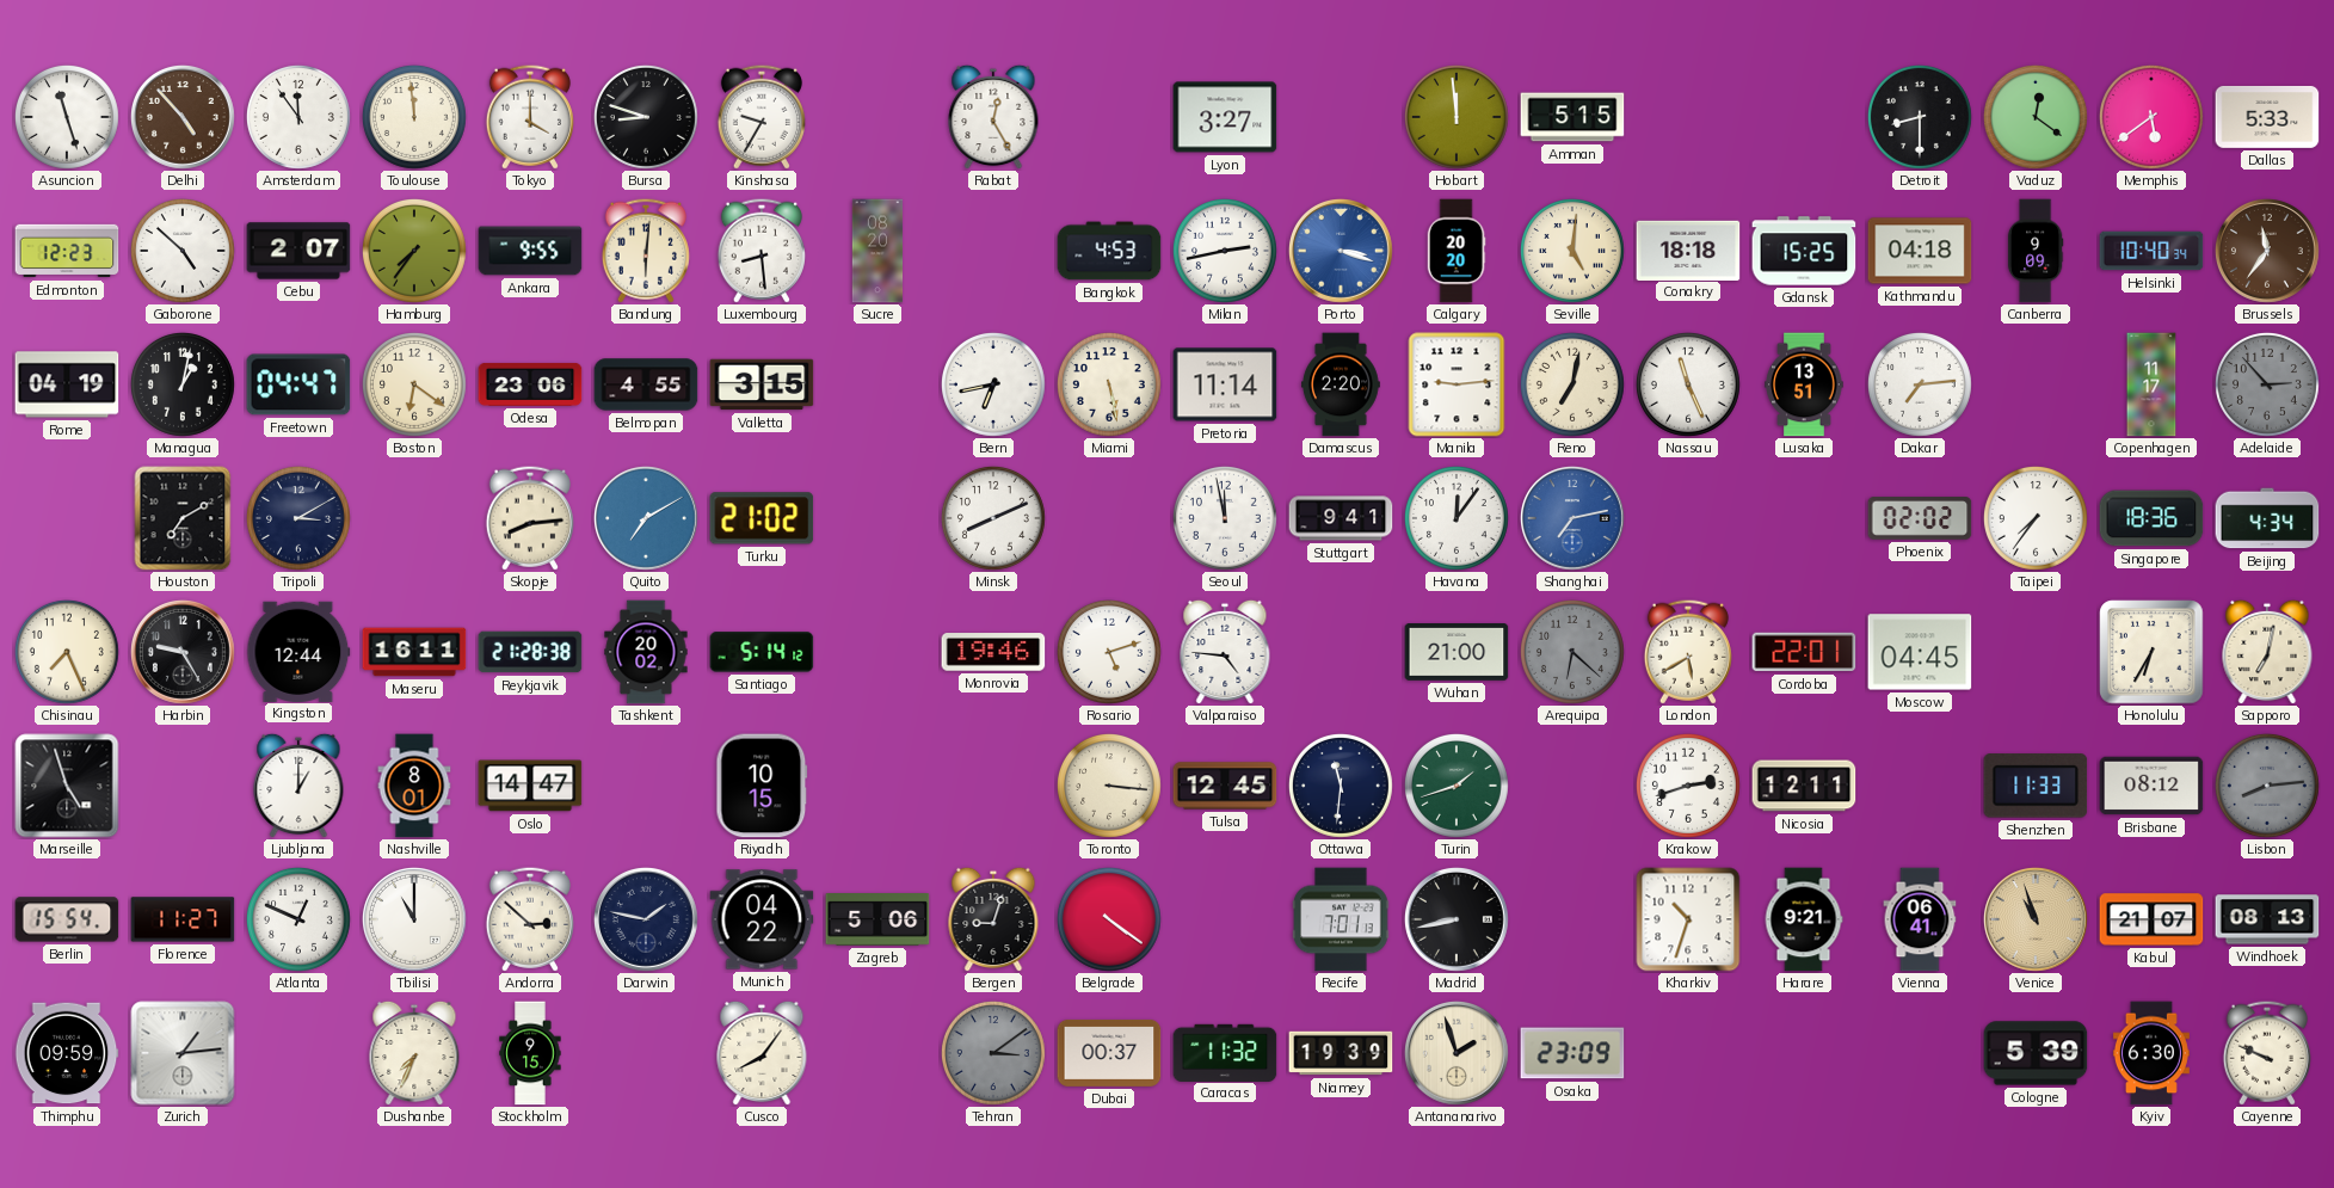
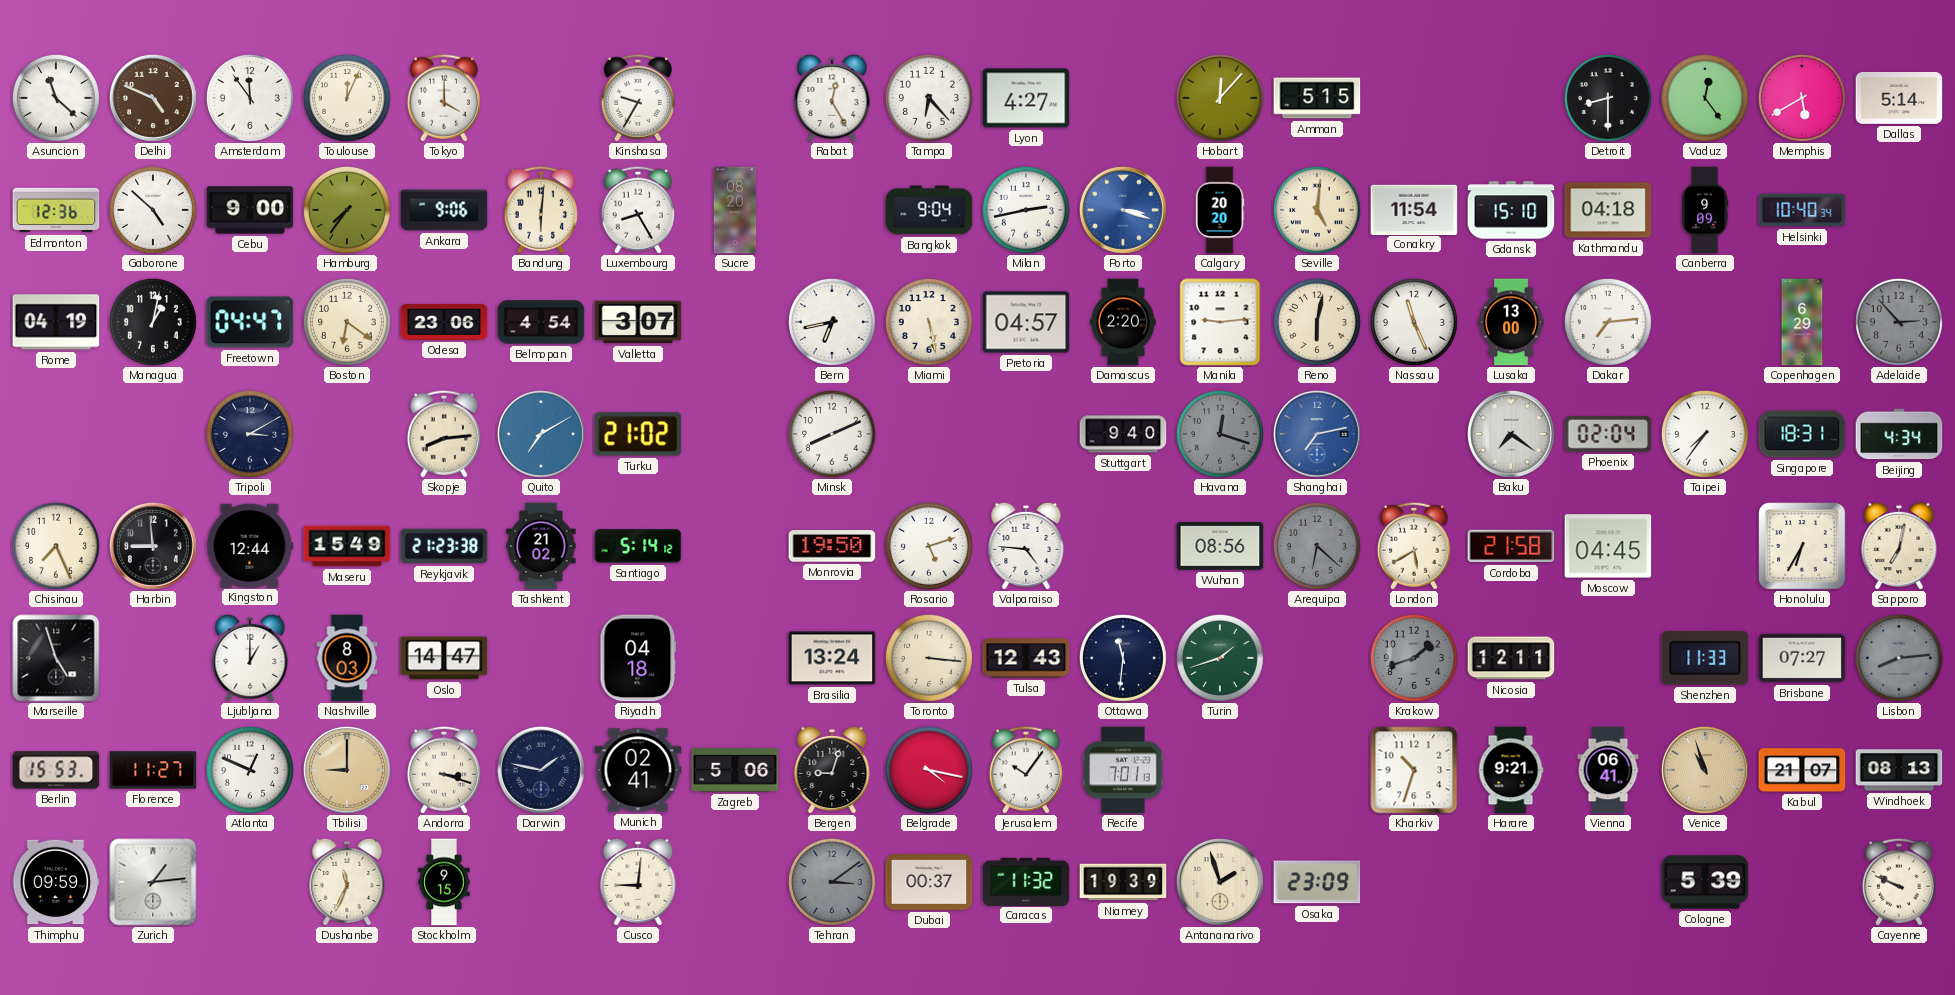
Asuncion: 11:27 -> 11:22
Delhi: 4:53 -> 4:49
Toulouse: 11:59 -> 12:04
Bursa: 8:48 -> none
Tampa: none -> 6:23
Lyon: 3:27 -> 4:27
Hobart: 11:59 -> 12:07
Vaduz: 12:21 -> 12:24
Memphis: 5:39 -> 5:40
Dallas: 5:33 -> 5:14
Edmonton: 12:23 -> 12:36
Cebu: 2:07 -> 9:00
Ankara: 9:55 -> 9:06
Luxembourg: 8:29 -> 8:25
Bangkok: 4:53 -> 9:04
Conakry: 18:18 -> 11:54
Gdansk: 15:25 -> 15:10
Brussels: 11:36 -> none
Belmopan: 4:55 -> 4:54
Valletta: 3:15 -> 3:07
Pretoria: 11:14 -> 04:57
Reno: 7:02 -> 6:02
Lusaka: 13:51 -> 13:00
Copenhagen: 11:17 -> 6:29
Houston: 7:10 -> none
Seoul: 11:58 -> none
Stuttgart: 9:41 -> 9:40
Havana: 12:06 -> 12:18
Havana dial: white -> grey
Baku: none -> 7:21
Phoenix: 02:02 -> 02:04
Singapore: 18:36 -> 18:31
Harbin: 9:25 -> 8:59
Maseru: 16:11 -> 15:49
Reykjavik: 21:28 -> 21:23
Tashkent: 20:02 -> 21:02
Monrovia: 19:46 -> 19:50
Wuhan: 21:00 -> 08:56
Cordoba: 22:01 -> 21:58
Nashville: 8:01 -> 8:03
Riyadh: 10:15 -> 04:18
Brasilia: none -> 13:24
Tulsa: 12:45 -> 12:43
Krakow: 2:42 -> 1:42
Krakow dial: white -> grey
Brisbane: 08:12 -> 07:27
Berlin: 15:54 -> 15:53
Tbilisi: 11:00 -> 9:00
Tbilisi dial: white -> champagne
Andorra: 2:52 -> 3:18
Munich: 04:22 -> 02:41
Belgrade: 4:21 -> 4:17
Jerusalem: none -> 10:06
Madrid: 8:43 -> none
Dushanbe: 7:34 -> 11:34
Cusco: 8:06 -> 9:01
Kyiv: 6:30 -> none
